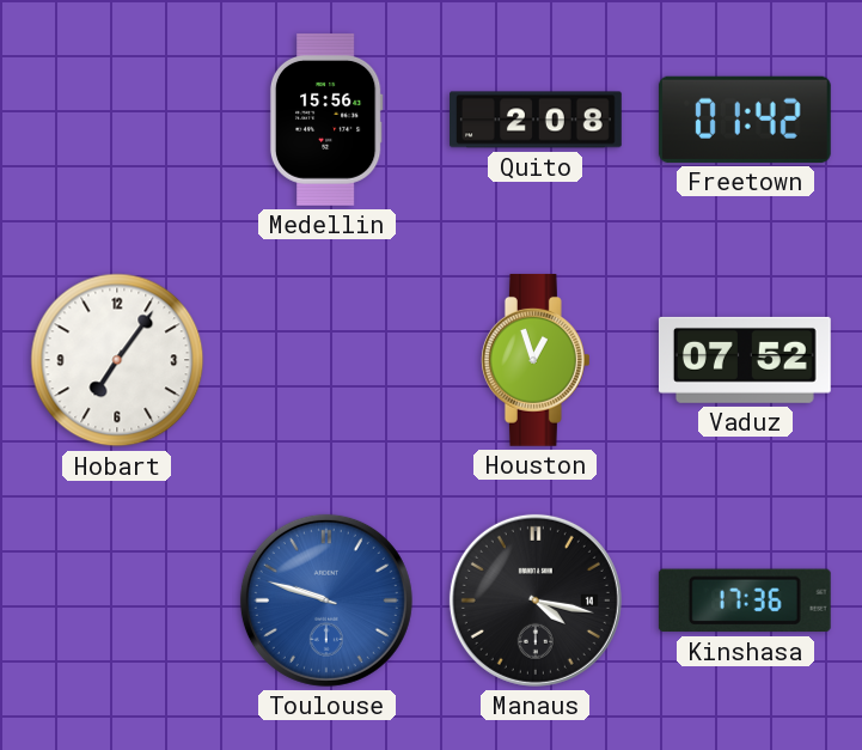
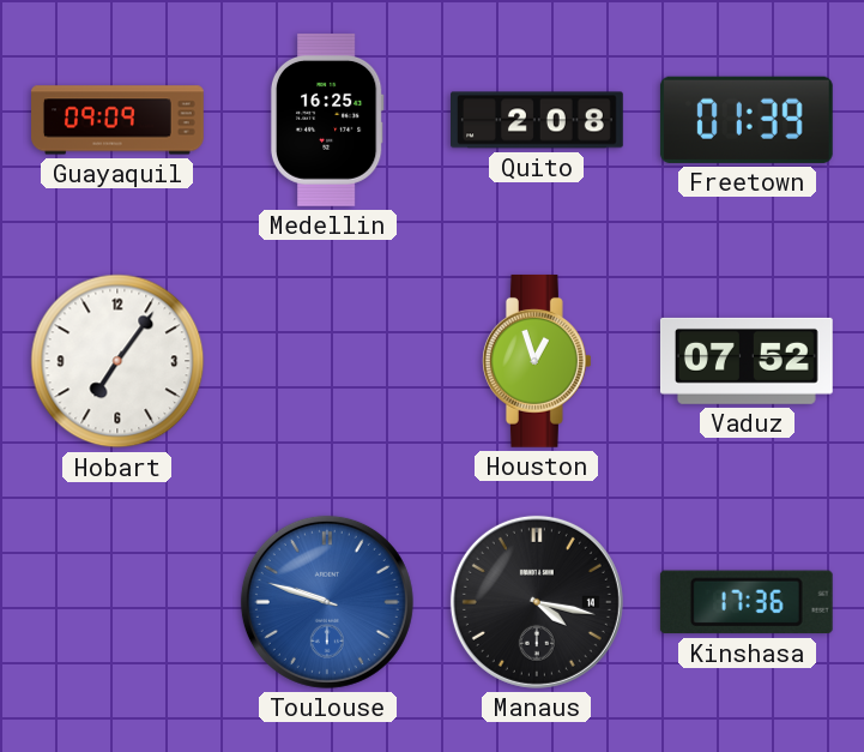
Guayaquil: none -> 09:09
Medellin: 15:56 -> 16:25
Freetown: 01:42 -> 01:39
